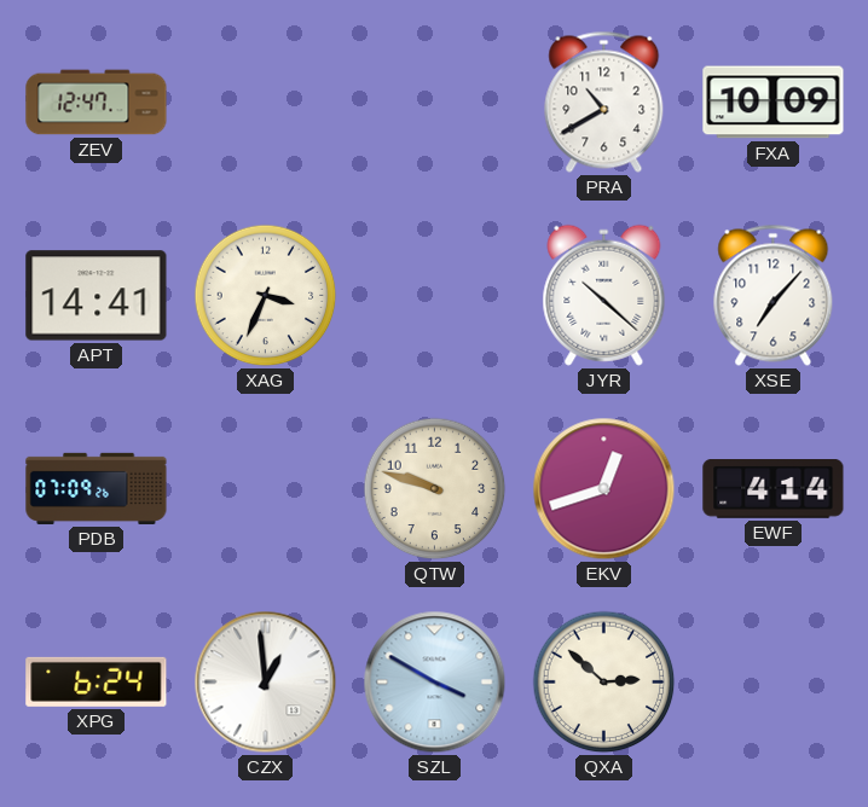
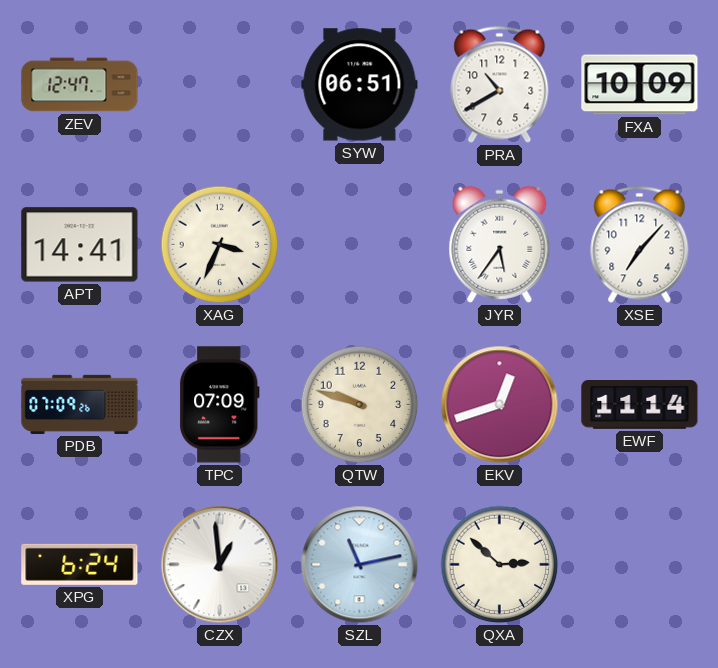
SYW: none -> 06:51
JYR: 10:22 -> 5:36
TPC: none -> 07:09
EWF: 4:14 -> 11:14
SZL: 3:50 -> 11:13
